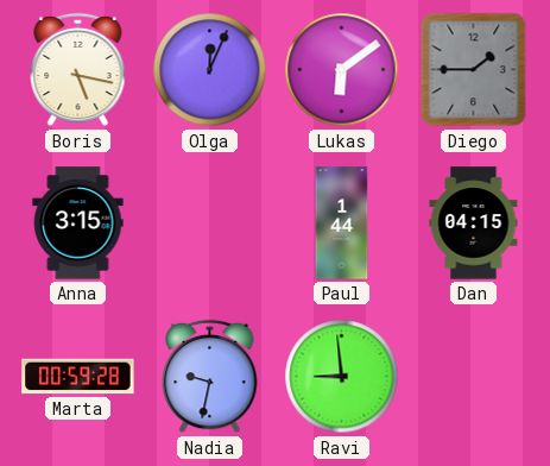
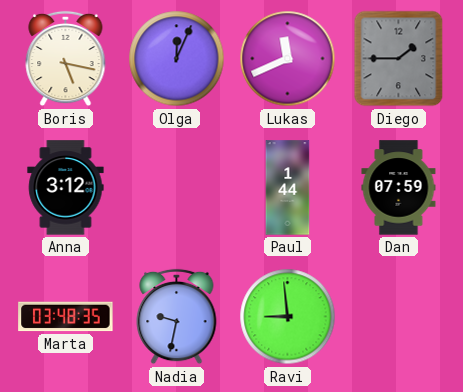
Lukas: 6:09 -> 11:41
Anna: 3:15 -> 3:12
Dan: 04:15 -> 07:59
Marta: 00:59 -> 03:48
